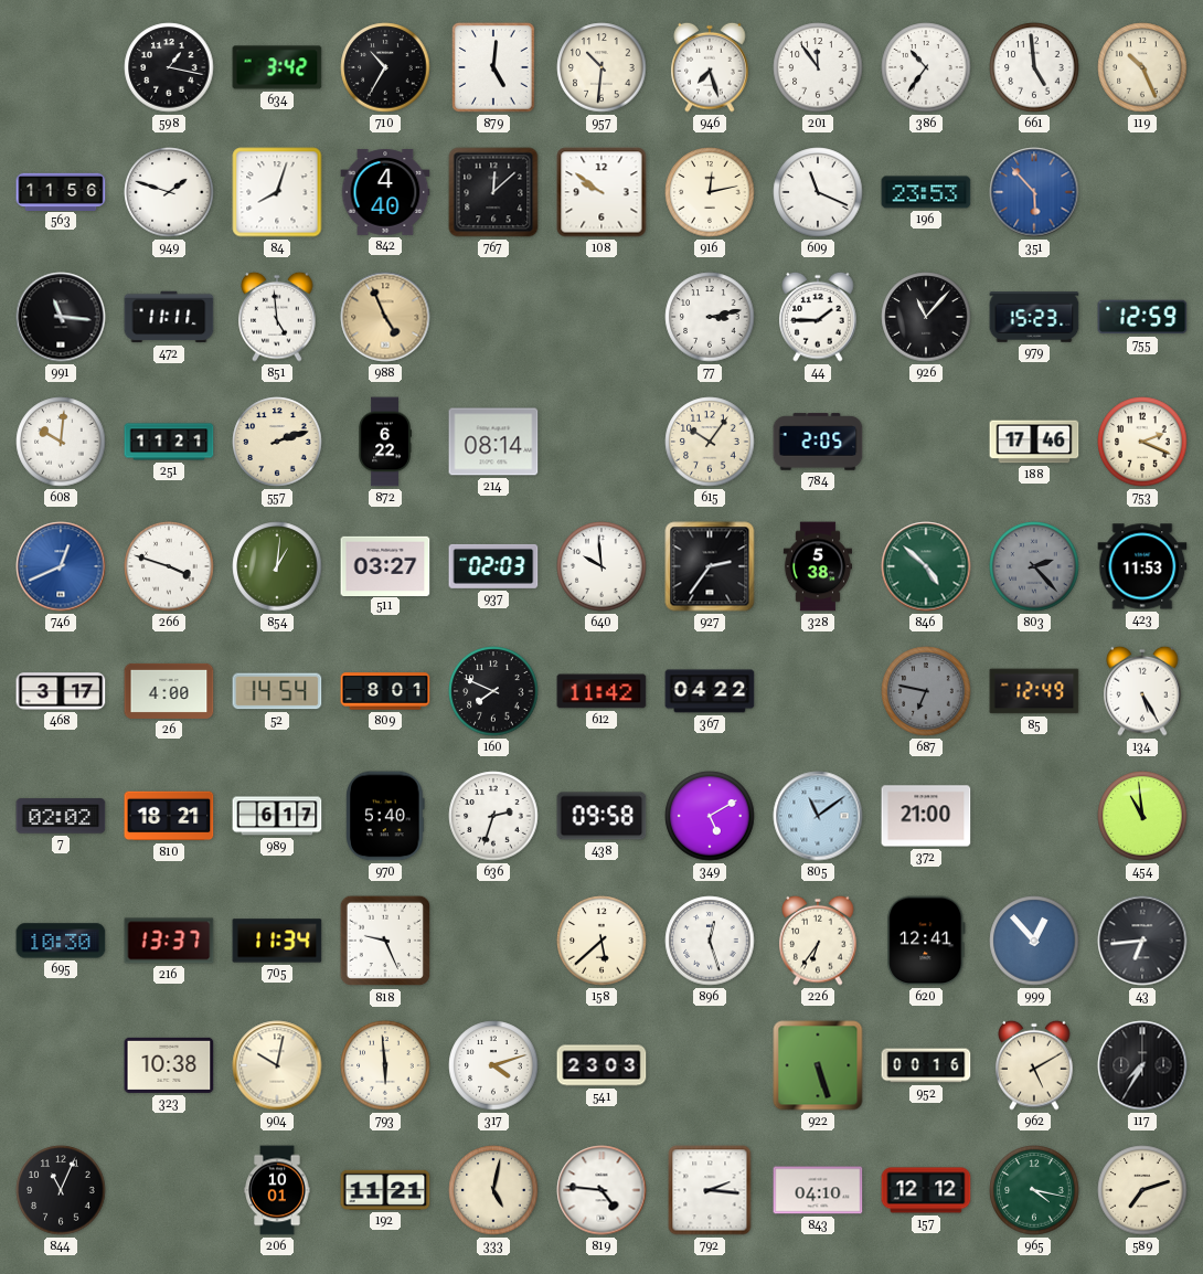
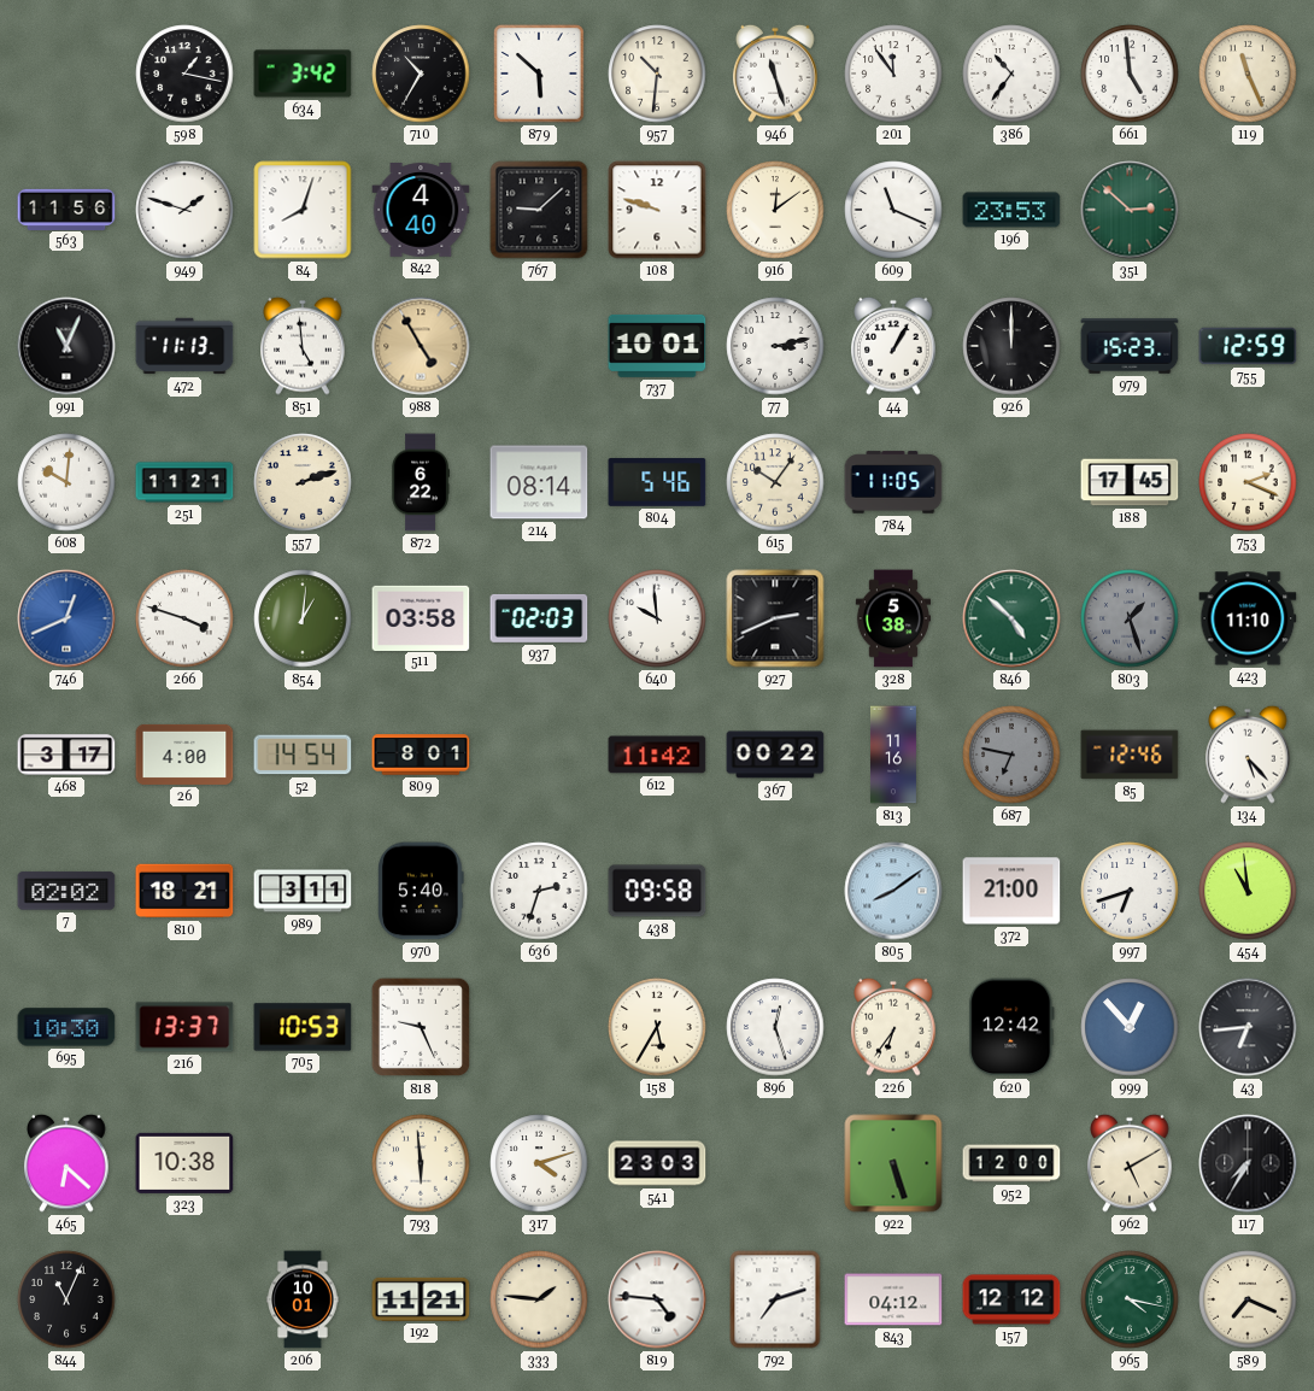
879: 5:01 -> 5:52
946: 7:27 -> 11:27
119: 10:26 -> 11:26
767: 12:08 -> 9:08
108: 9:51 -> 9:48
916: 12:13 -> 12:09
351: 5:53 -> 2:52
351 dial: blue -> green
991: 11:16 -> 11:04
472: 11:11 -> 11:13
988: 4:56 -> 4:55
737: none -> 10:01
44: 1:45 -> 1:05
926: 11:07 -> 12:00
804: none -> 5:46
784: 2:05 -> 11:05
188: 17:46 -> 17:45
511: 03:27 -> 03:58
927: 2:36 -> 2:41
803: 2:23 -> 1:27
423: 11:53 -> 11:10
160: 7:49 -> none
367: 04:22 -> 00:22
813: none -> 11:16
85: 12:49 -> 12:46
134: 5:25 -> 5:23
989: 6:17 -> 3:11
349: 5:10 -> none
805: 11:09 -> 8:09
997: none -> 6:42
705: 11:34 -> 10:53
158: 5:38 -> 5:35
620: 12:41 -> 12:42
465: none -> 6:22
904: 10:02 -> none
952: 00:16 -> 12:00
333: 5:02 -> 1:46
792: 2:16 -> 7:12
843: 04:10 -> 04:12
589: 7:12 -> 7:19
